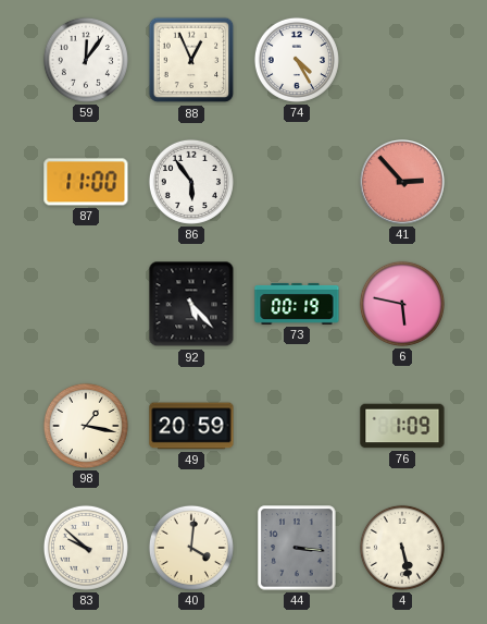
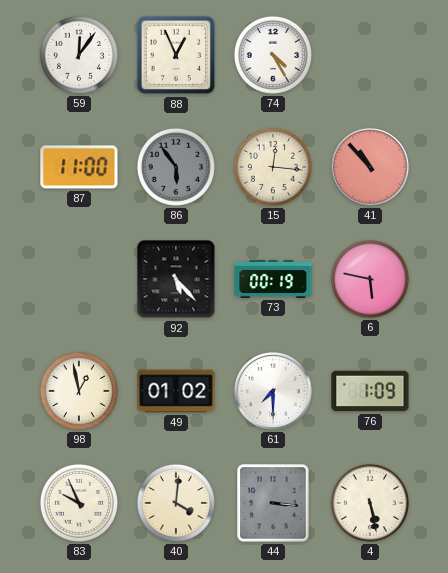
86 dial: white -> grey
15: none -> 12:16
41: 2:53 -> 10:53
98: 1:17 -> 12:58
49: 20:59 -> 01:02
61: none -> 7:30
83: 9:52 -> 9:56
